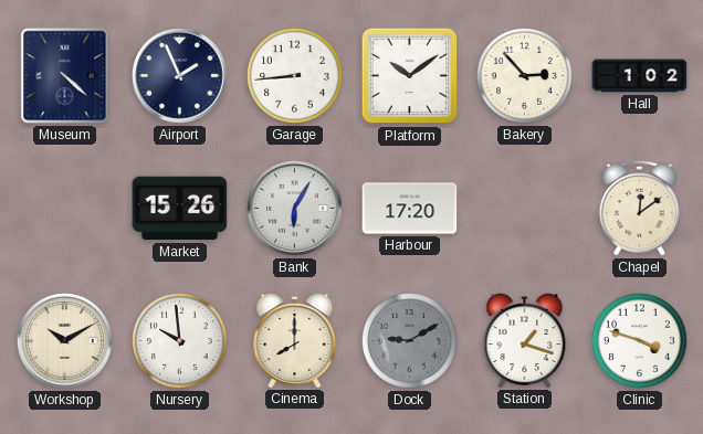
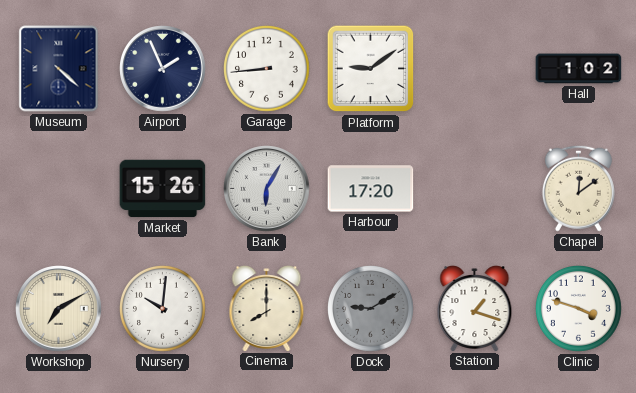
Platform: 10:09 -> 9:09
Bakery: 2:53 -> none
Workshop: 10:10 -> 7:10
Nursery: 9:59 -> 10:01
